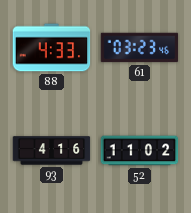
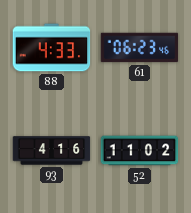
61: 03:23 -> 06:23
